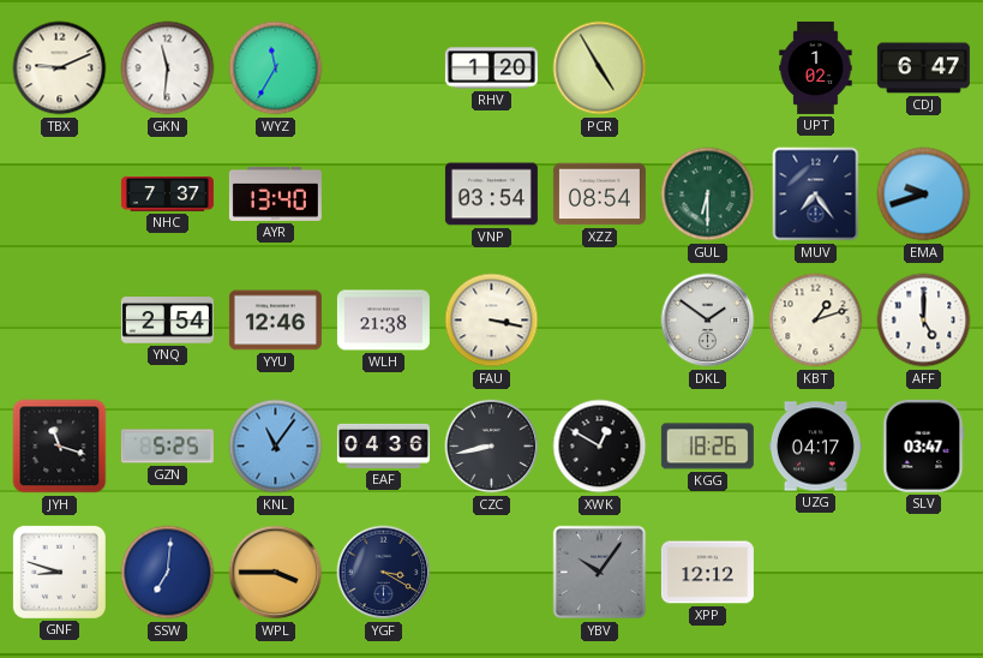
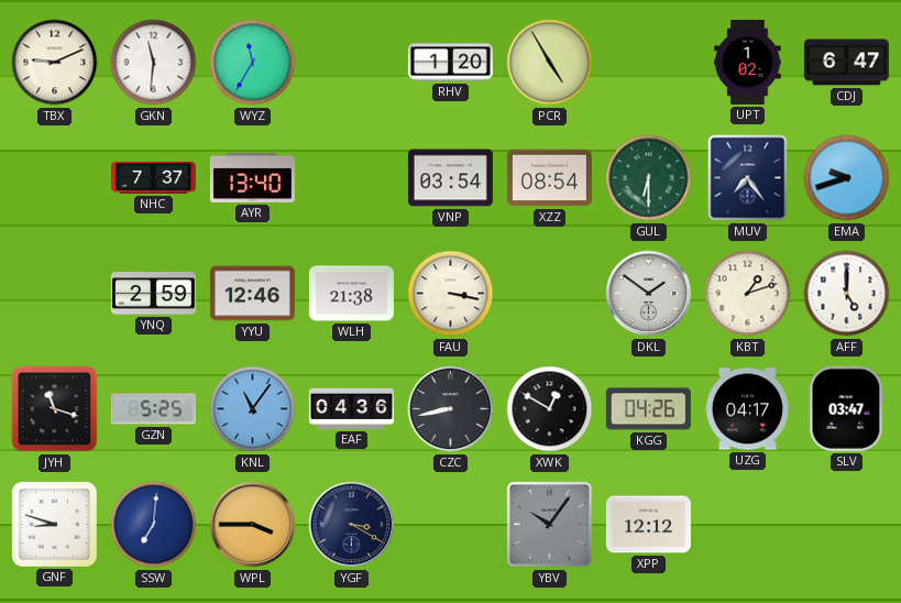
YNQ: 2:54 -> 2:59
KGG: 18:26 -> 04:26
